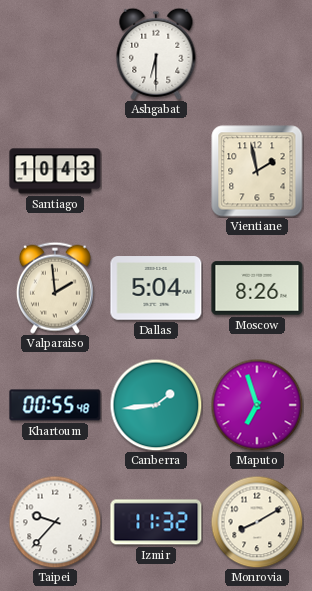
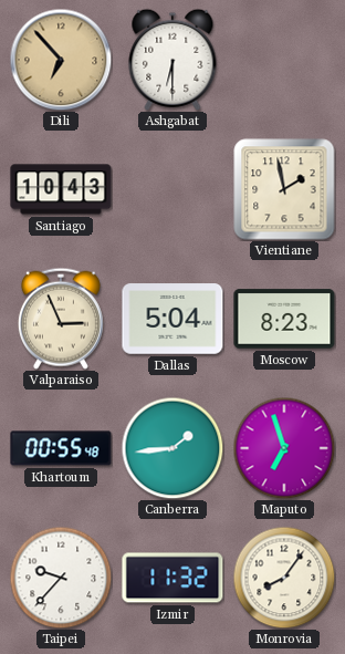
Dili: none -> 6:53
Valparaiso: 1:59 -> 2:56
Moscow: 8:26 -> 8:23
Monrovia: 8:10 -> 8:06
